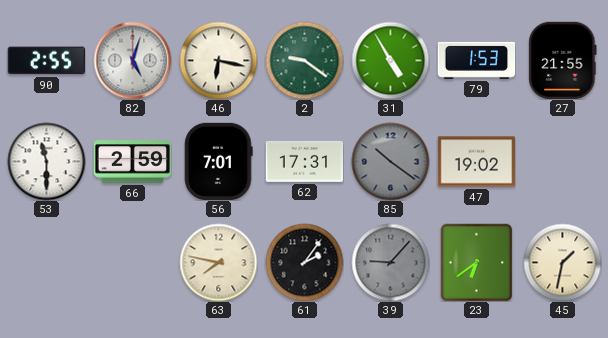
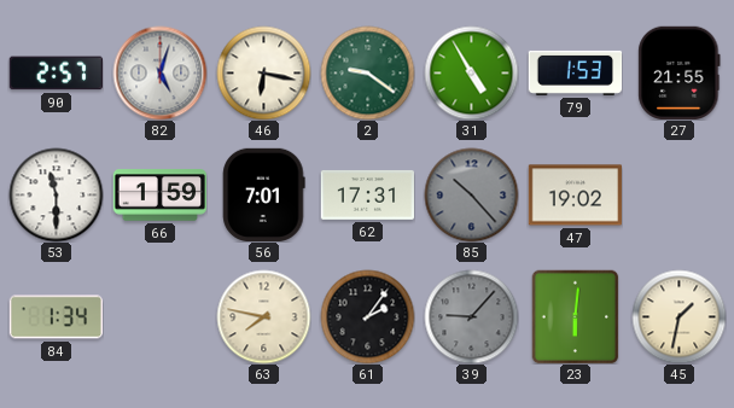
90: 2:55 -> 2:57
66: 2:59 -> 1:59
85: 10:21 -> 10:23
84: none -> 1:34
23: 6:39 -> 6:01
